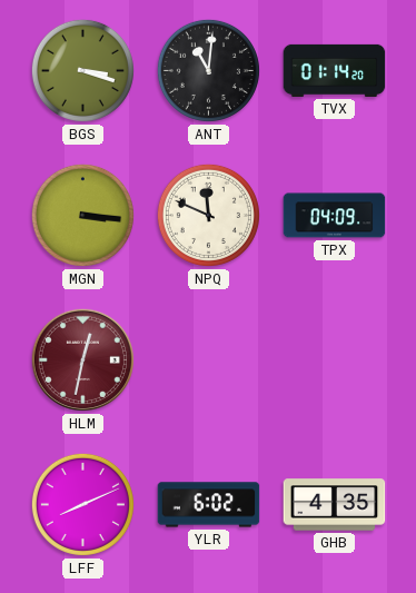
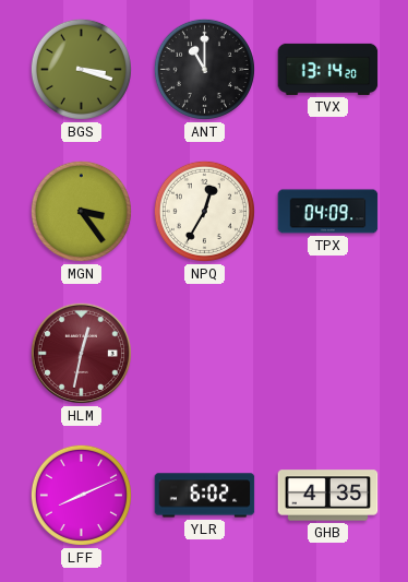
ANT: 11:01 -> 11:00
TVX: 01:14 -> 13:14
MGN: 3:16 -> 3:24
NPQ: 11:49 -> 12:35
